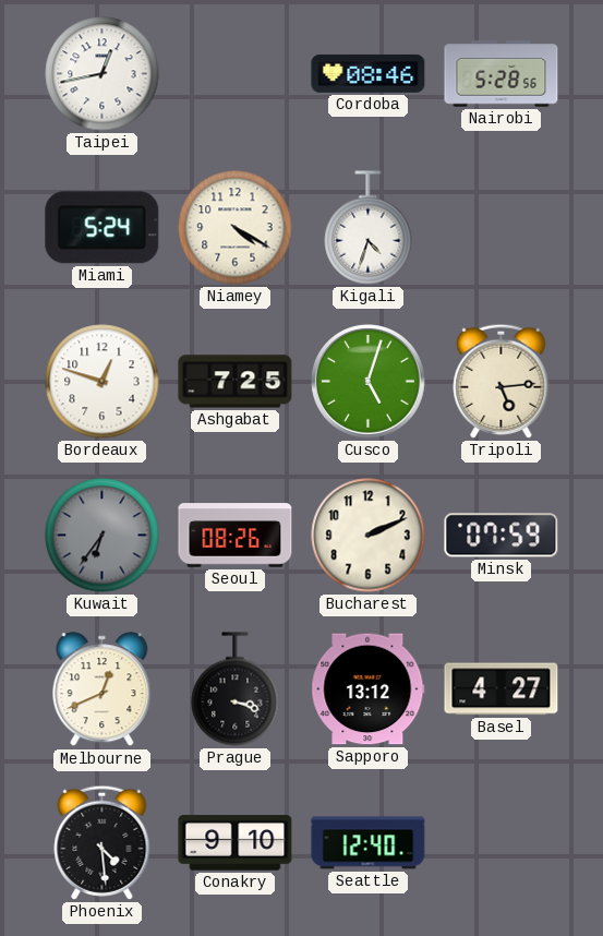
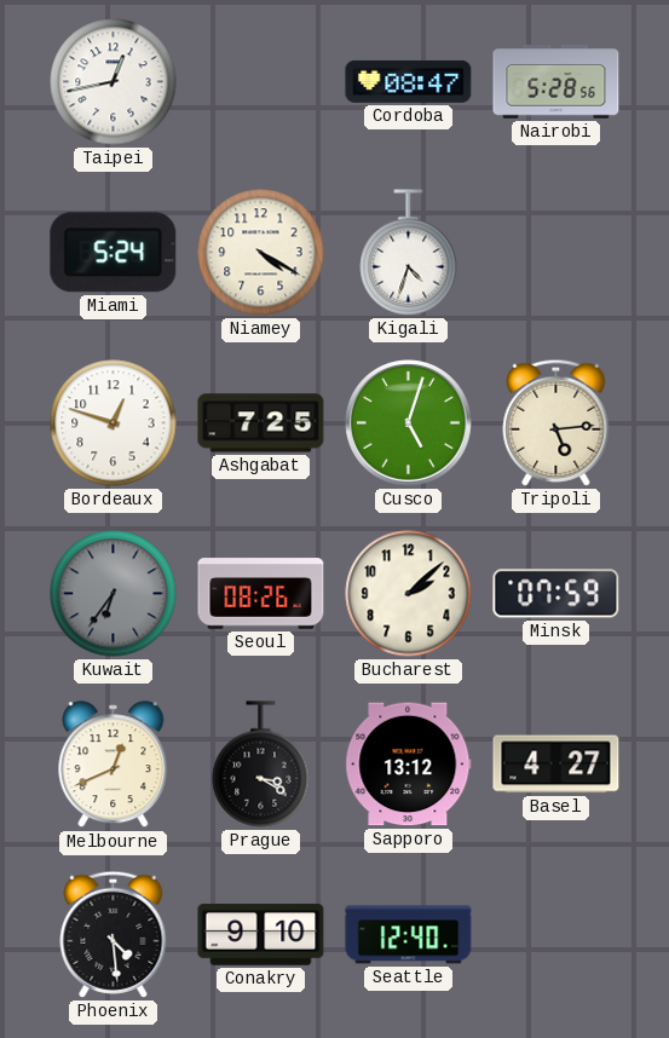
Cordoba: 08:46 -> 08:47
Bucharest: 2:11 -> 2:08
Prague: 3:18 -> 3:20
